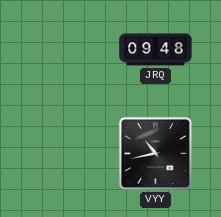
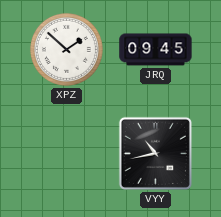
XPZ: none -> 1:52
JRQ: 09:48 -> 09:45
